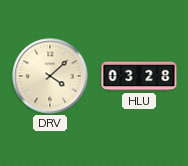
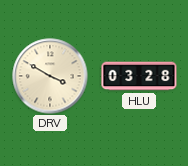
DRV: 4:08 -> 3:50
